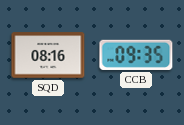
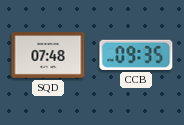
SQD: 08:16 -> 07:48
